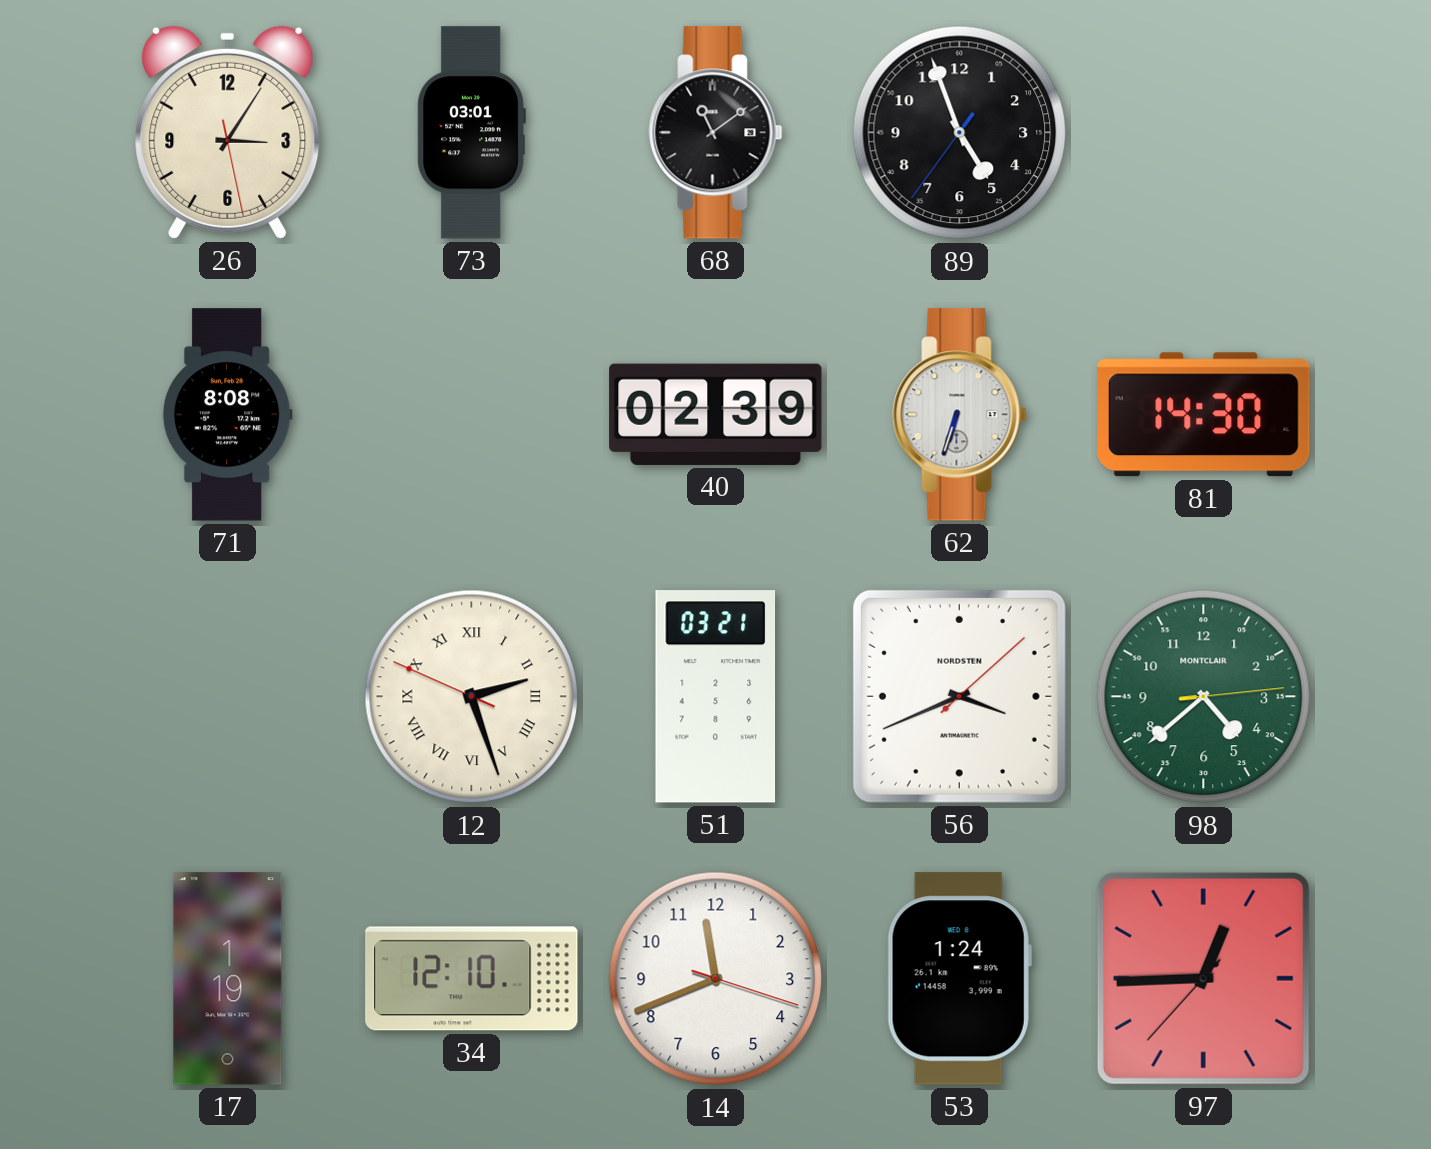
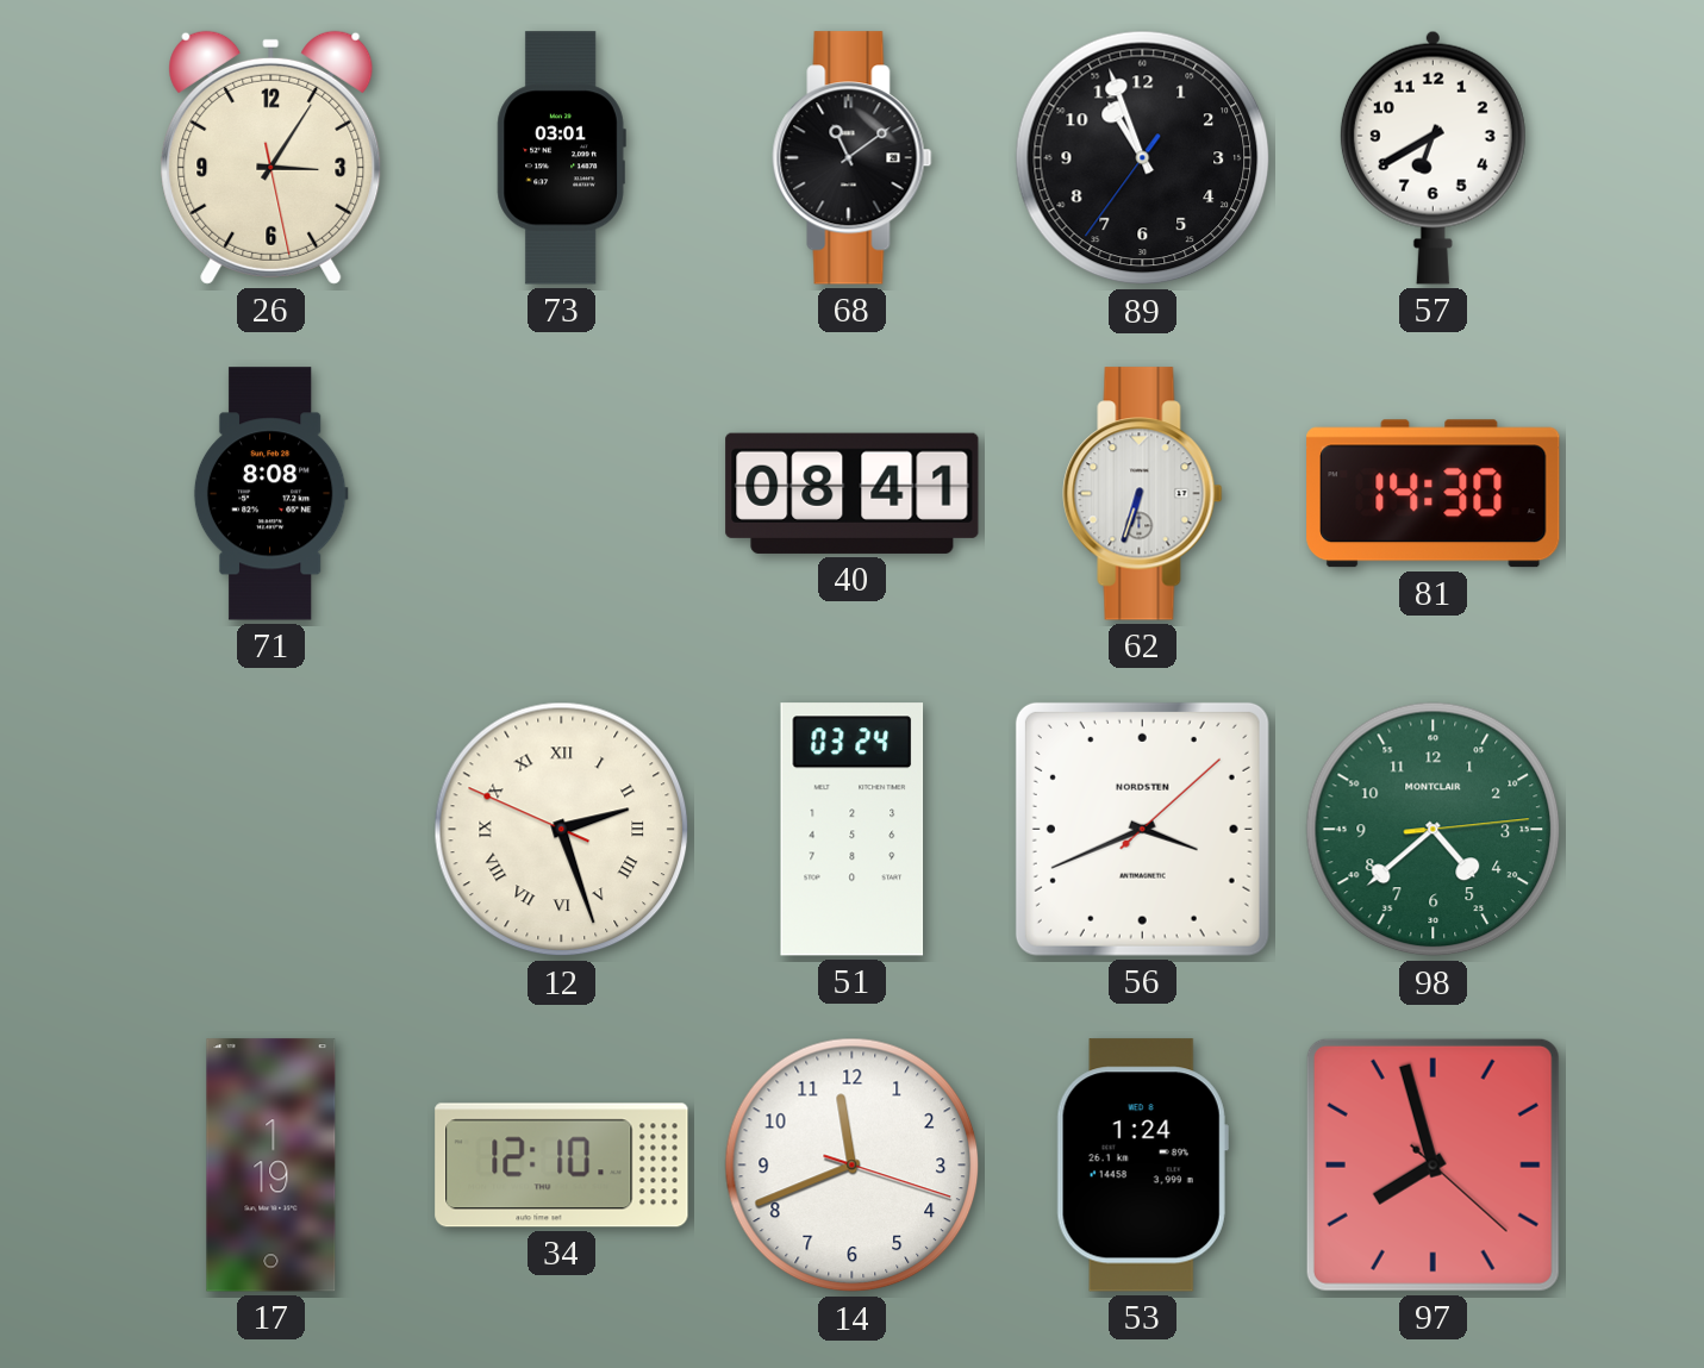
89: 4:56 -> 10:56
57: none -> 6:40
40: 02:39 -> 08:41
51: 03:21 -> 03:24
97: 12:44 -> 7:57
